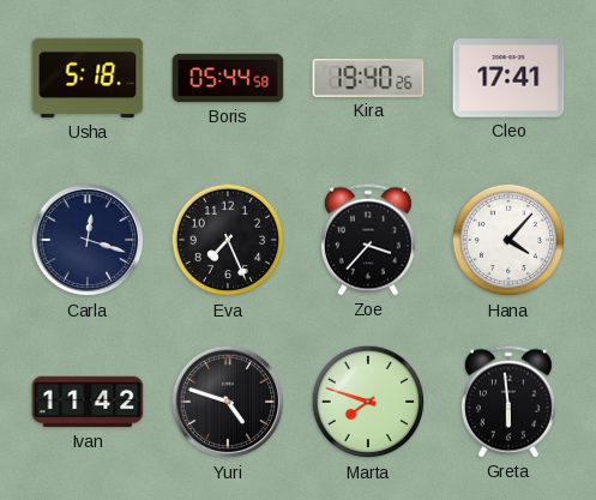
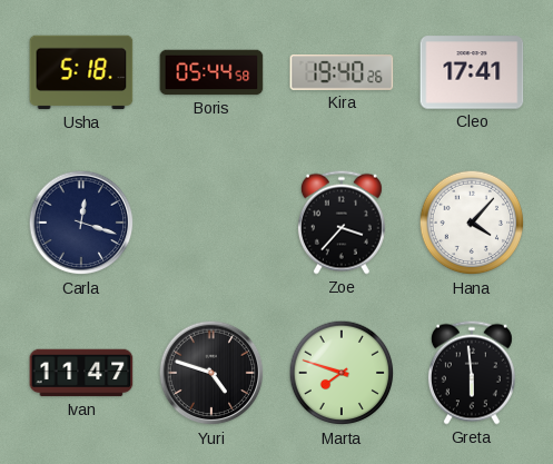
Eva: 7:26 -> none
Ivan: 11:42 -> 11:47
